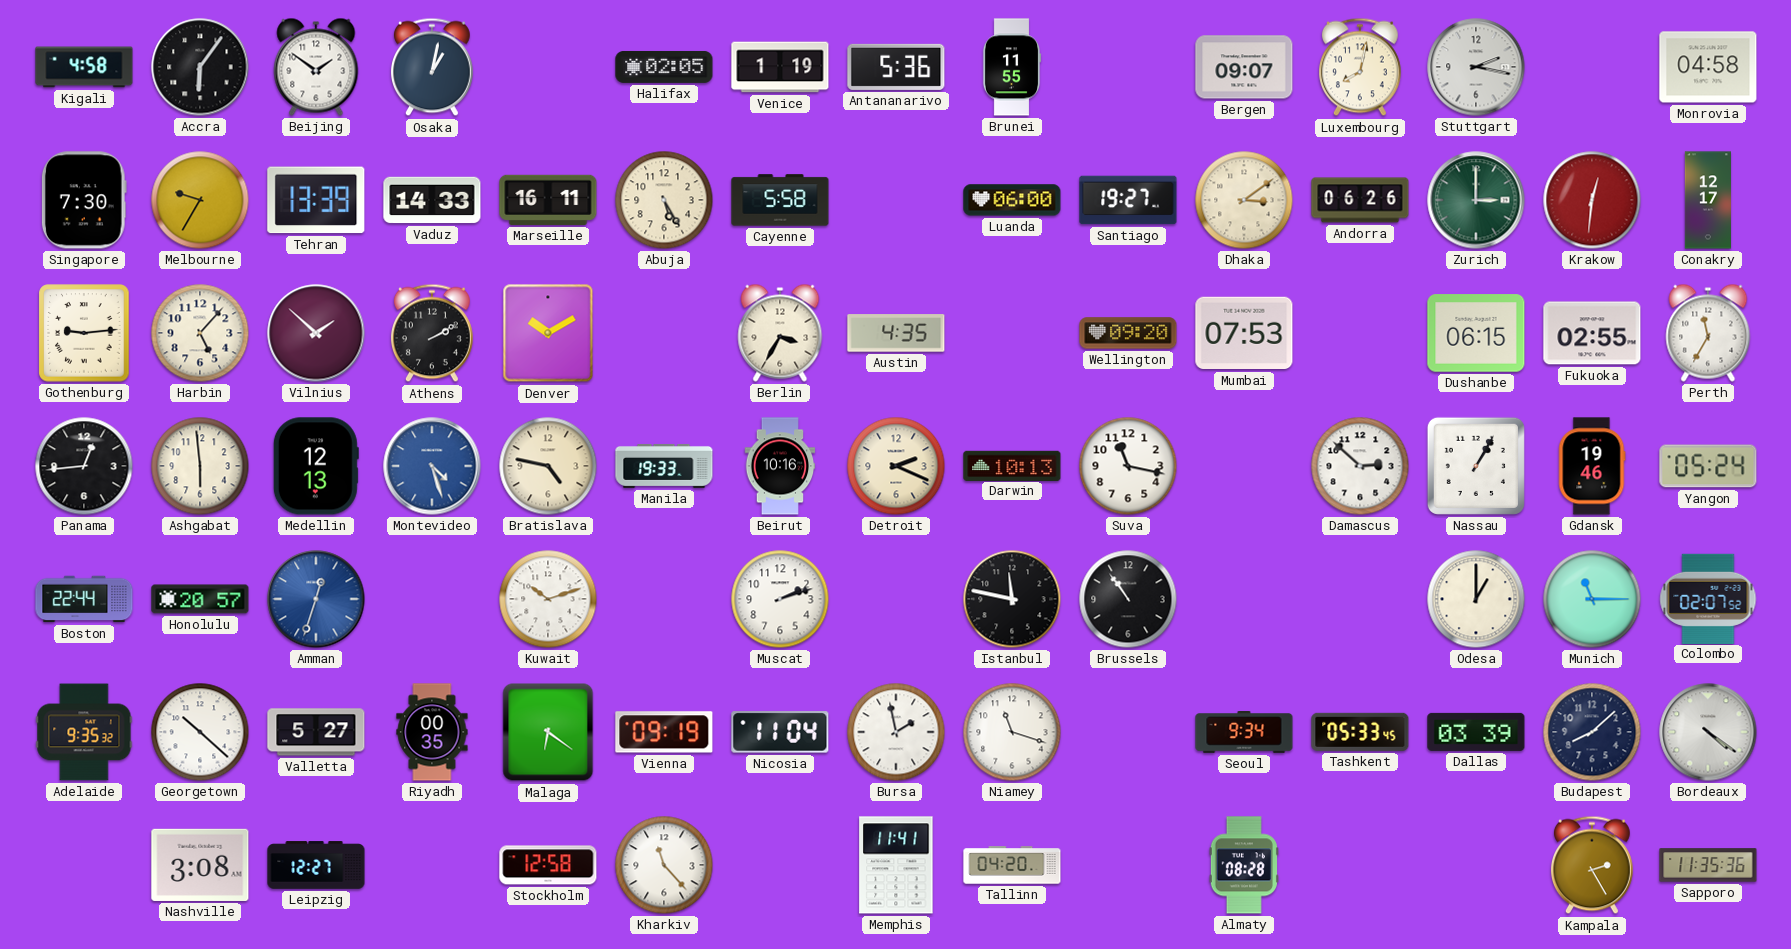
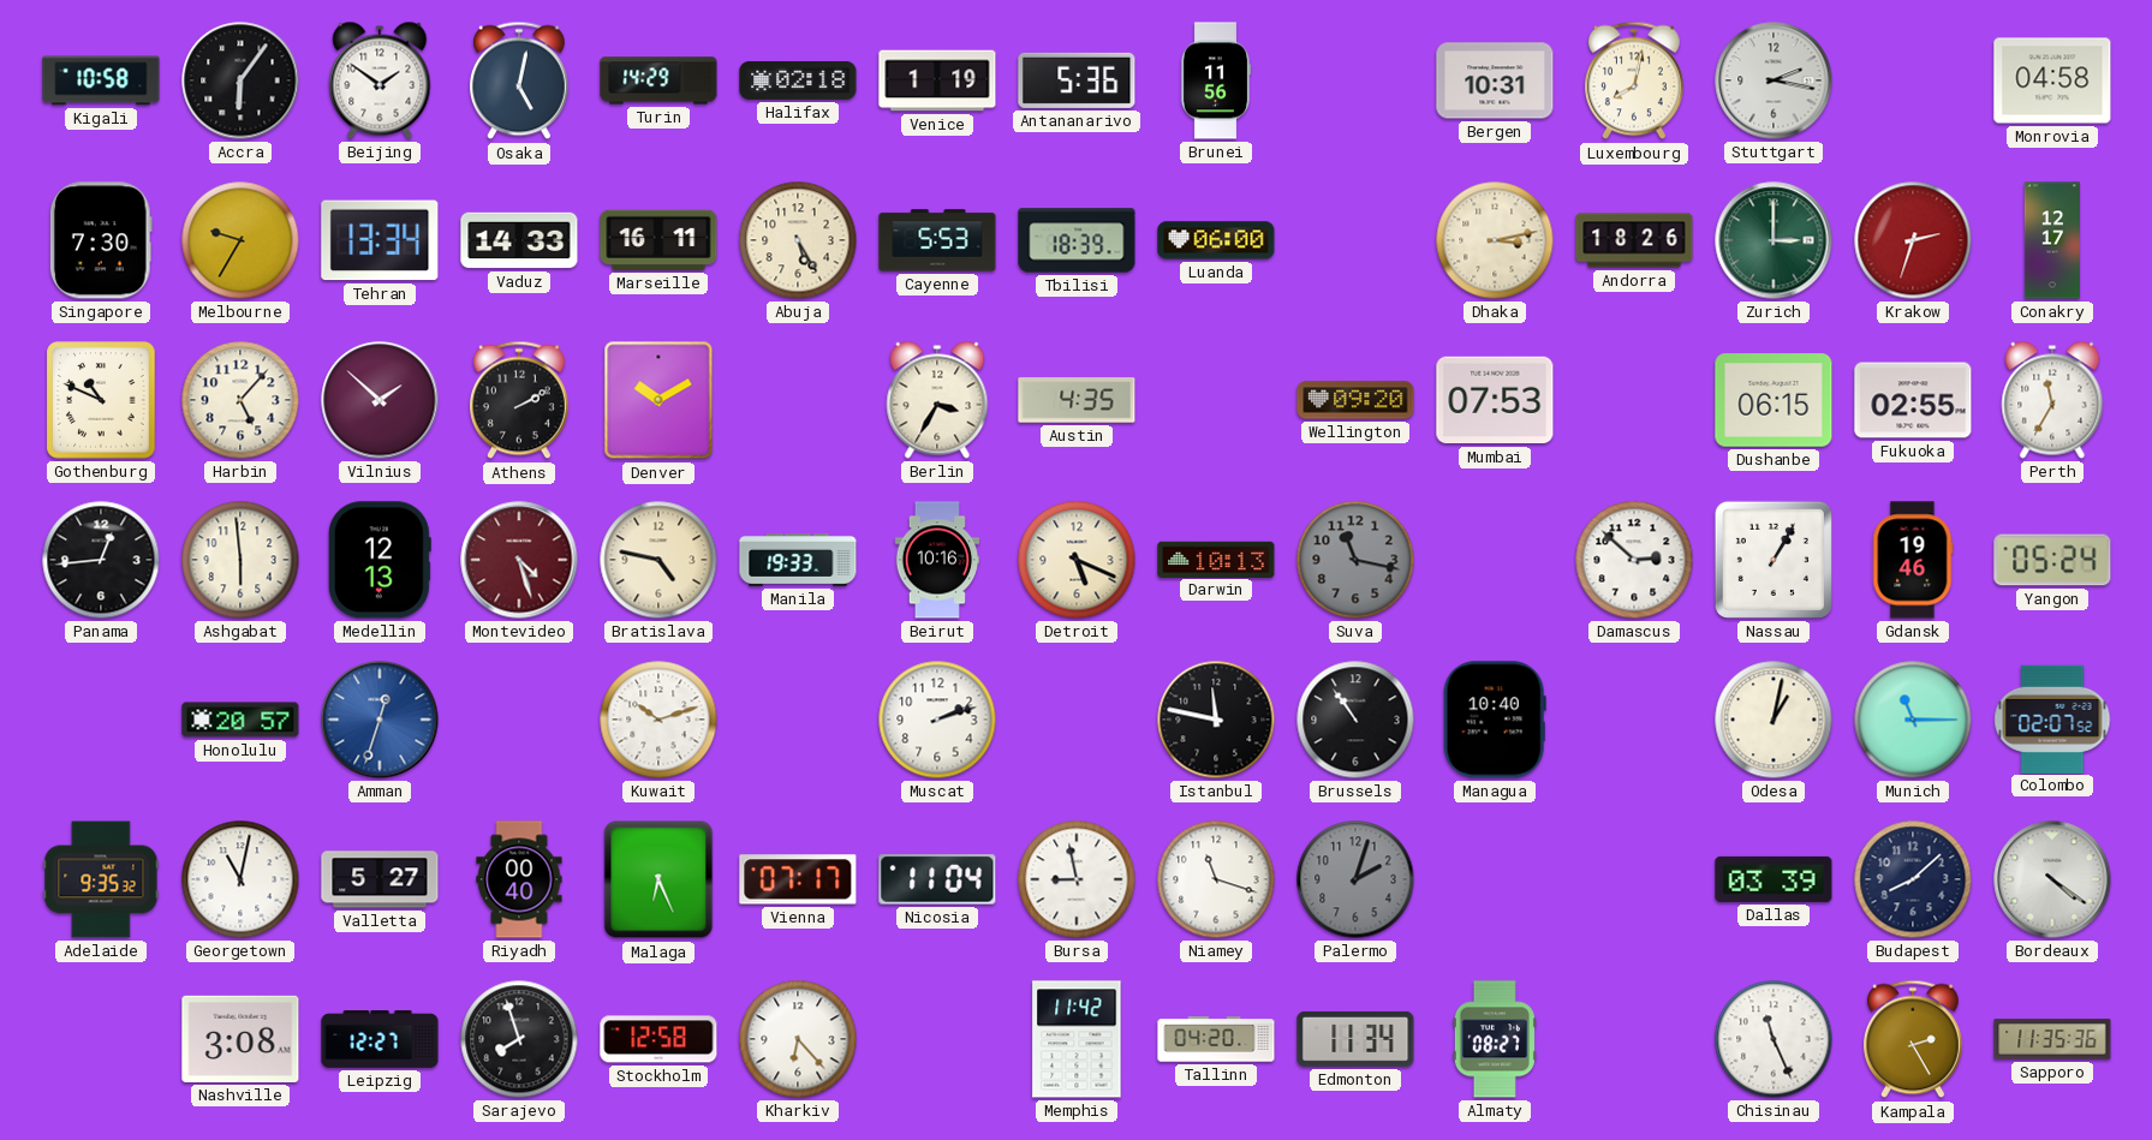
Kigali: 4:58 -> 10:58
Osaka: 1:02 -> 5:02
Turin: none -> 14:29
Halifax: 02:05 -> 02:18
Brunei: 11:55 -> 11:56
Bergen: 09:07 -> 10:31
Tehran: 13:39 -> 13:34
Cayenne: 5:58 -> 5:53
Tbilisi: none -> 18:39
Santiago: 19:27 -> none
Dhaka: 3:09 -> 3:13
Andorra: 06:26 -> 18:26
Krakow: 12:31 -> 2:33
Gothenburg: 9:14 -> 10:49
Montevideo dial: blue -> burgundy
Detroit: 2:19 -> 5:19
Suva dial: white -> grey
Boston: 22:44 -> none
Managua: none -> 10:40
Odesa: 1:00 -> 1:02
Georgetown: 10:22 -> 11:02
Riyadh: 00:35 -> 00:40
Malaga: 6:21 -> 6:26
Vienna: 09:19 -> 07:17
Bursa: 1:58 -> 8:58
Palermo: none -> 2:03
Seoul: 9:34 -> none
Tashkent: 05:33 -> none
Sarajevo: none -> 7:57
Kharkiv: 11:23 -> 6:23
Memphis: 11:41 -> 11:42
Edmonton: none -> 11:34
Almaty: 08:28 -> 08:27
Chisinau: none -> 11:26
